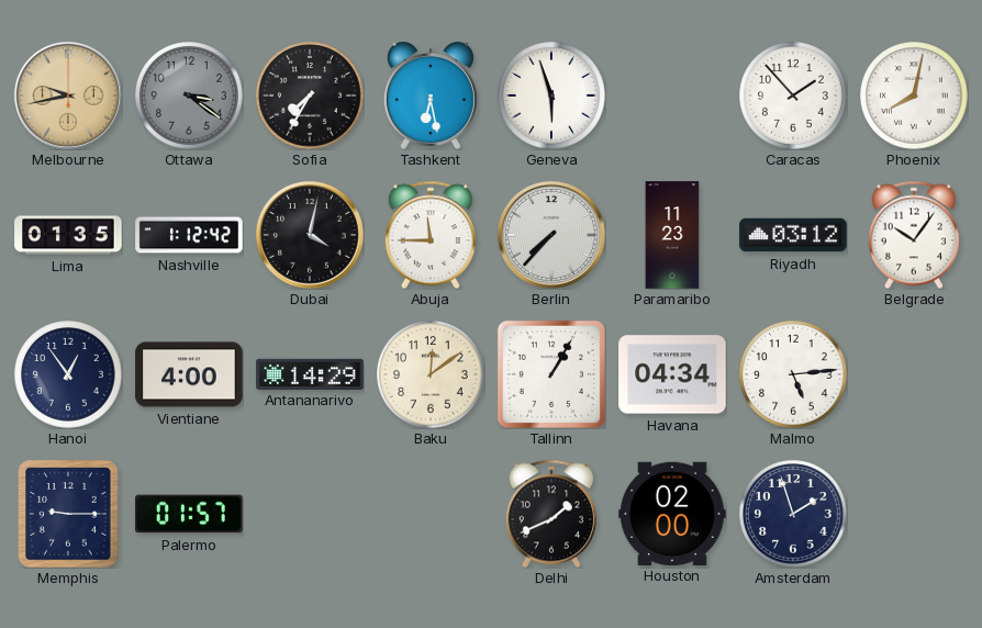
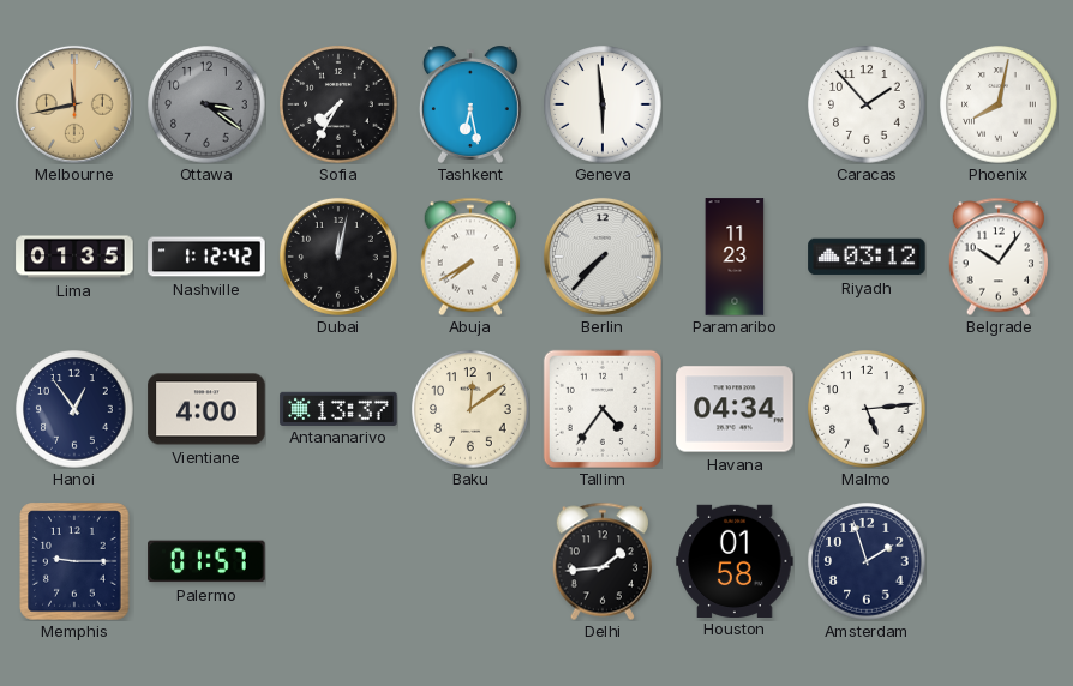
Melbourne: 9:43 -> 11:43
Geneva: 5:57 -> 5:59
Dubai: 4:02 -> 12:02
Abuja: 11:45 -> 7:40
Antananarivo: 14:29 -> 13:37
Tallinn: 1:05 -> 4:36
Delhi: 1:41 -> 1:44
Houston: 02:00 -> 01:58
